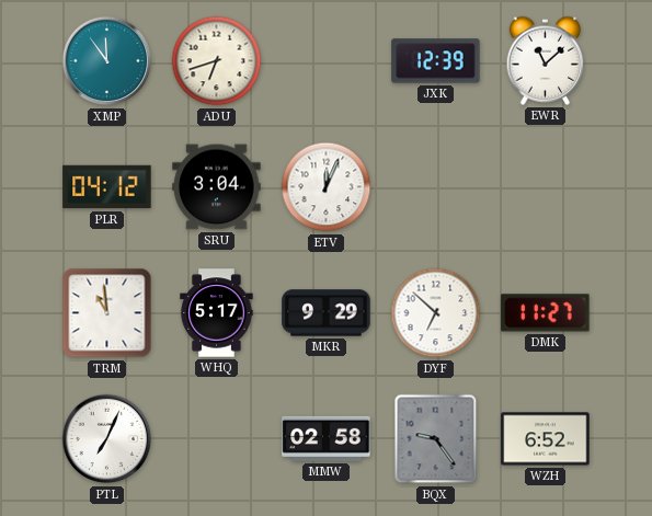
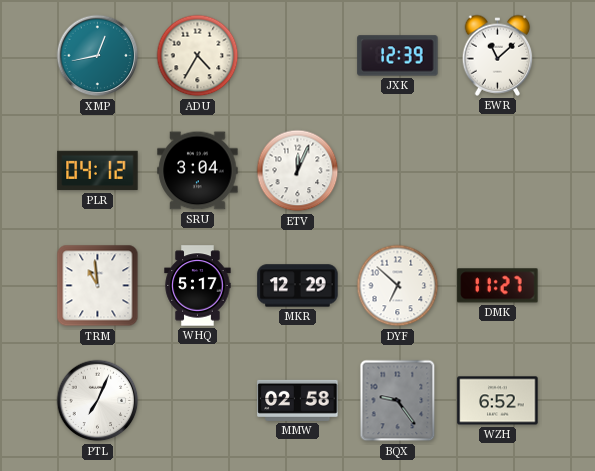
XMP: 11:54 -> 12:43
ADU: 6:42 -> 4:35
MKR: 9:29 -> 12:29
